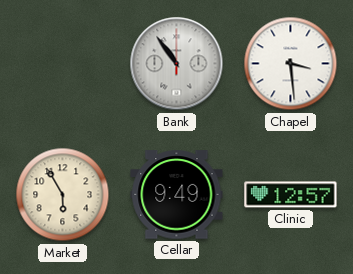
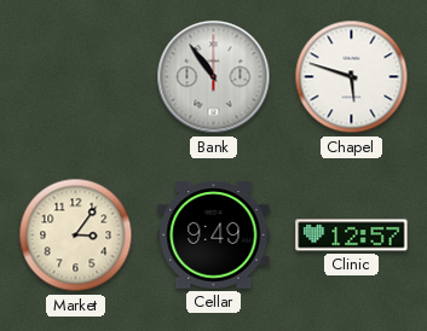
Chapel: 3:29 -> 5:48
Market: 5:55 -> 3:06
